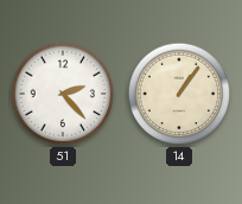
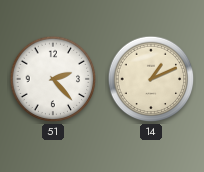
14: 1:06 -> 1:11
